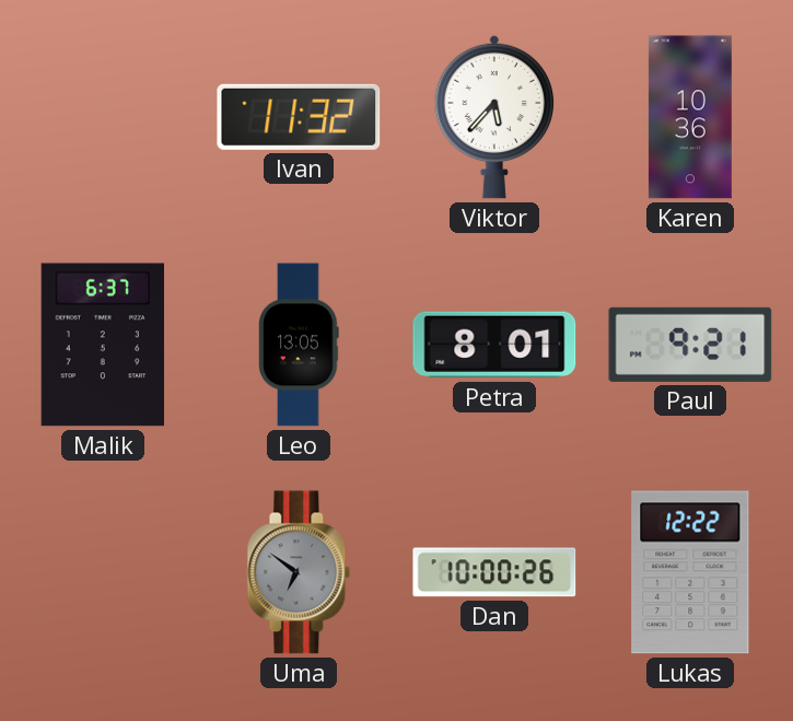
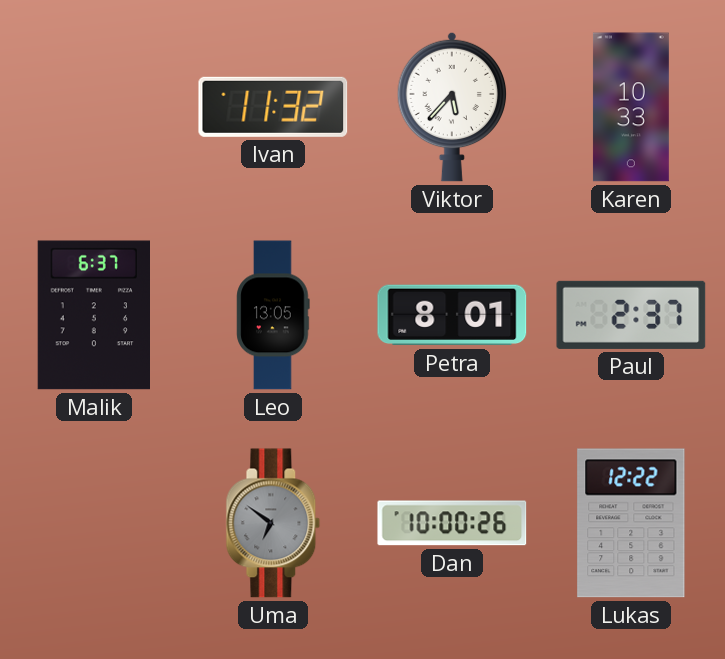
Karen: 10:36 -> 10:33
Paul: 9:21 -> 2:37
